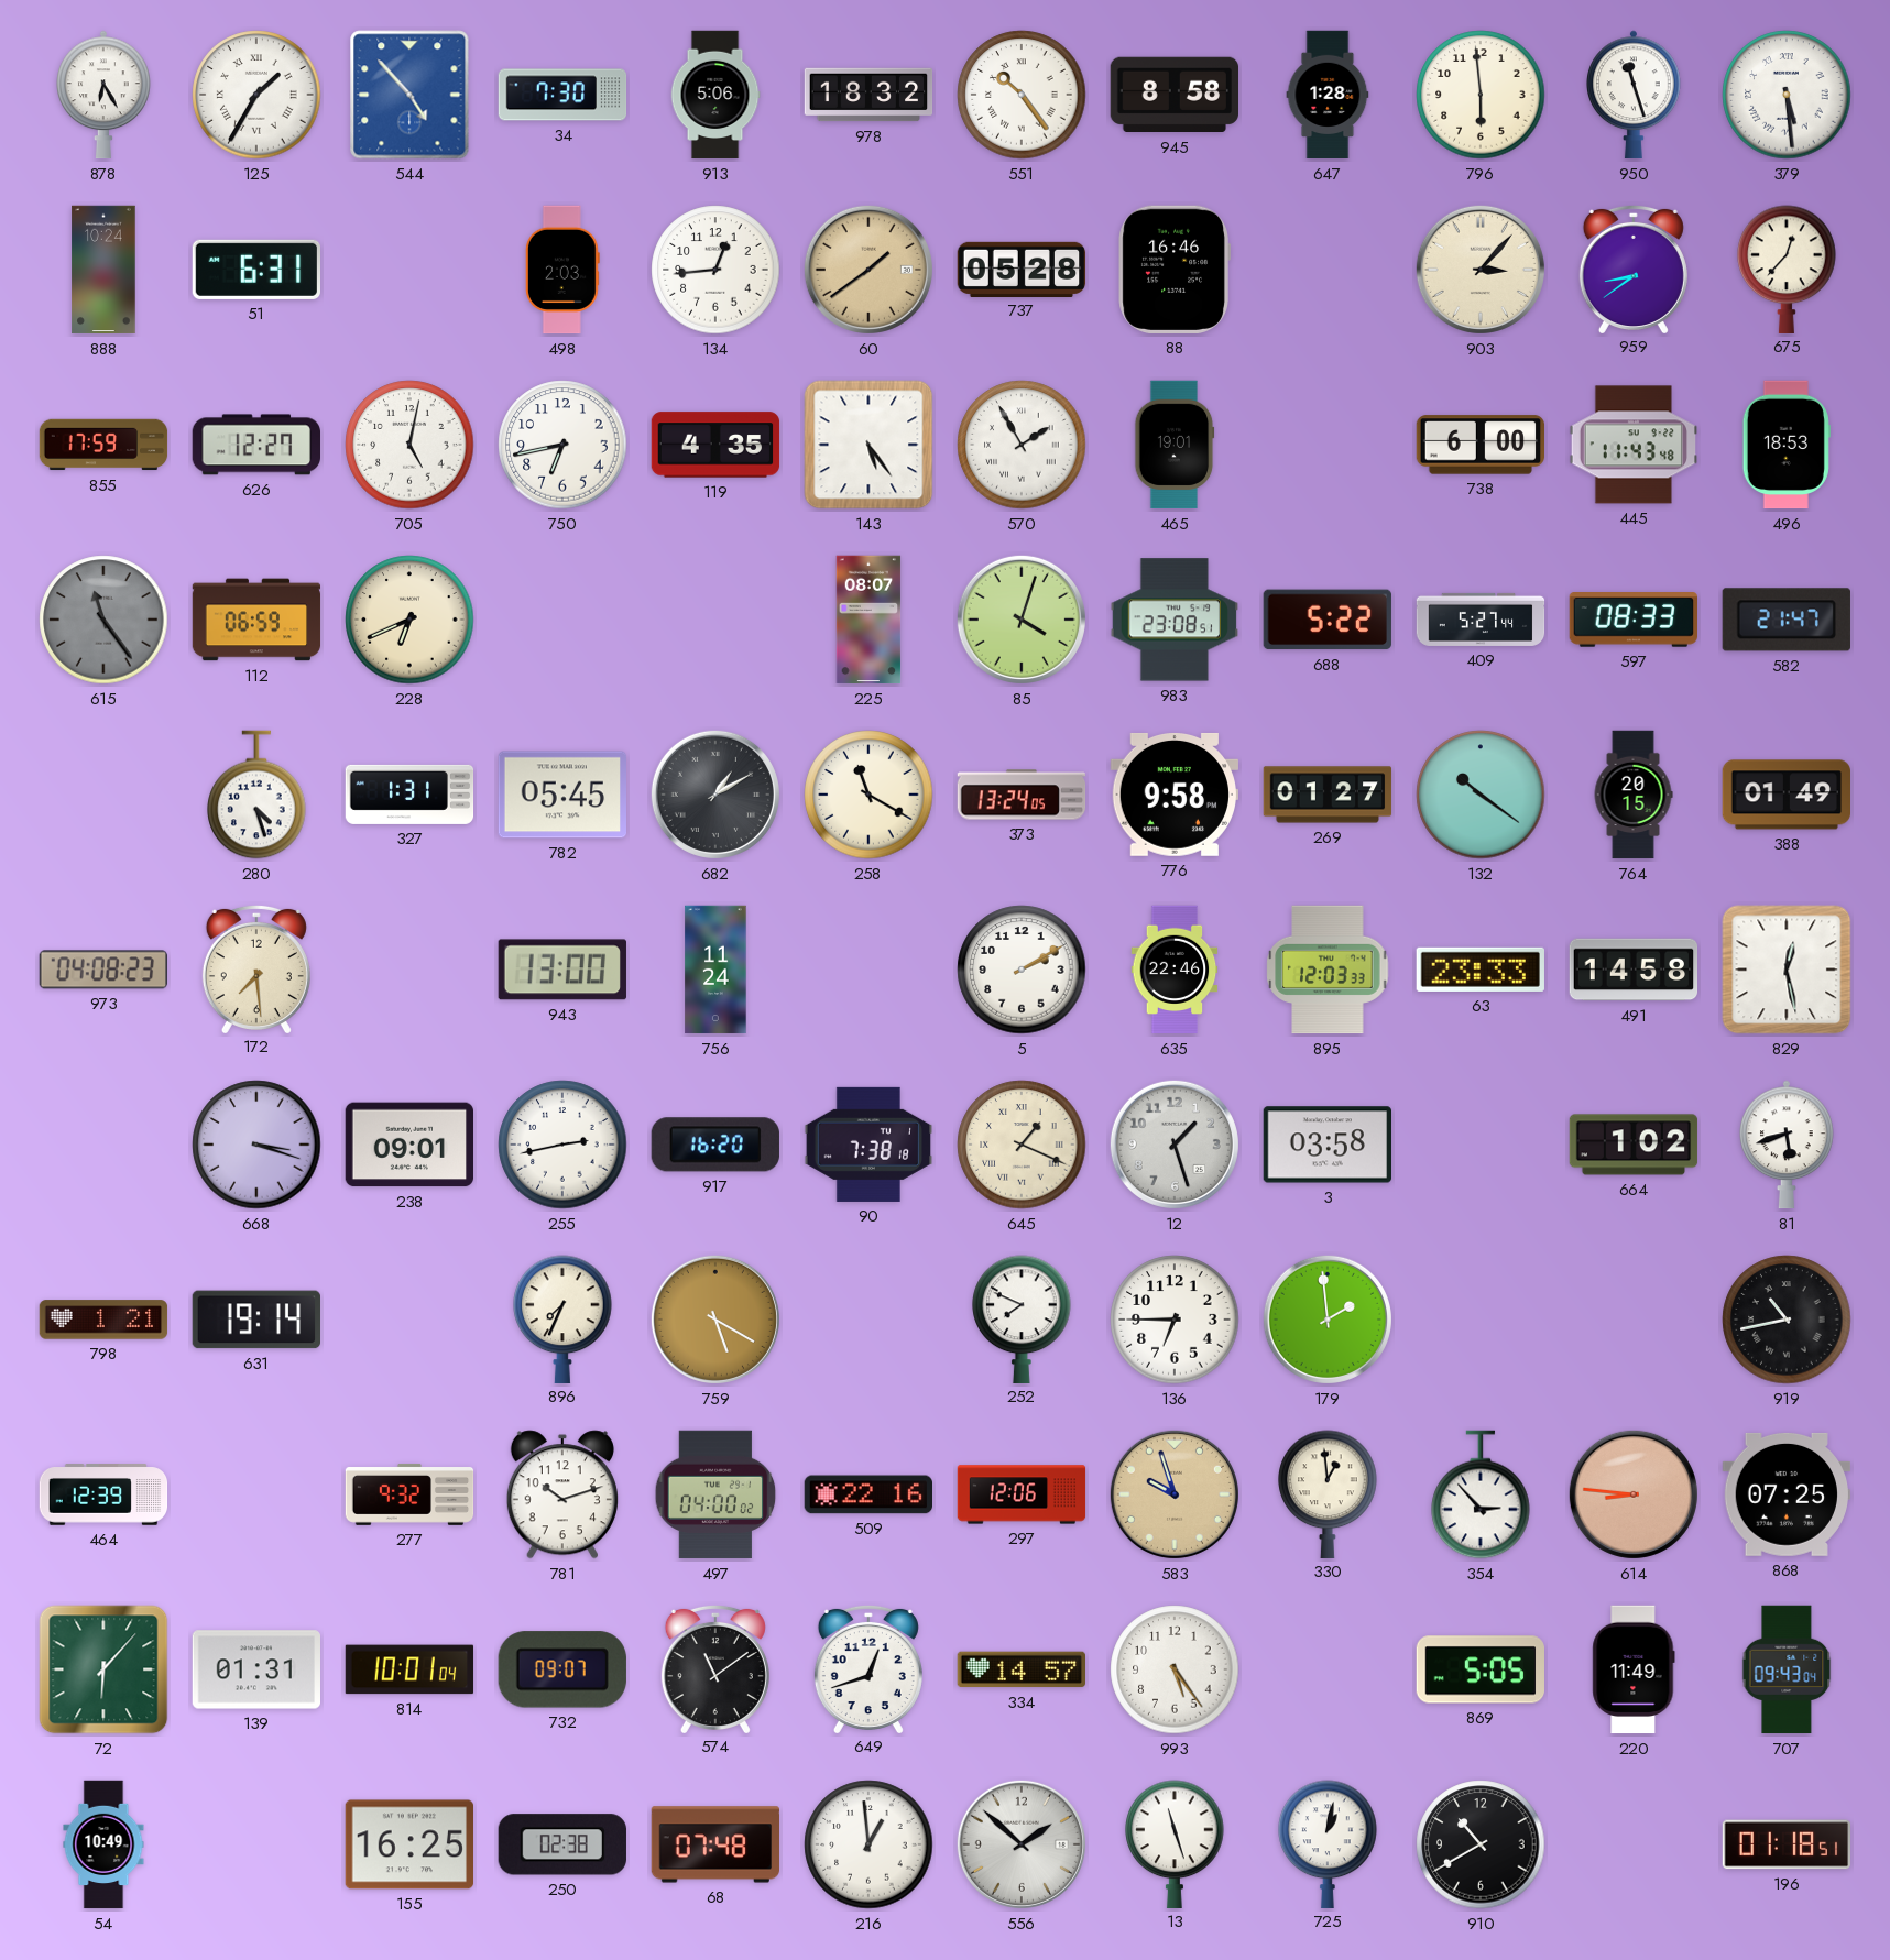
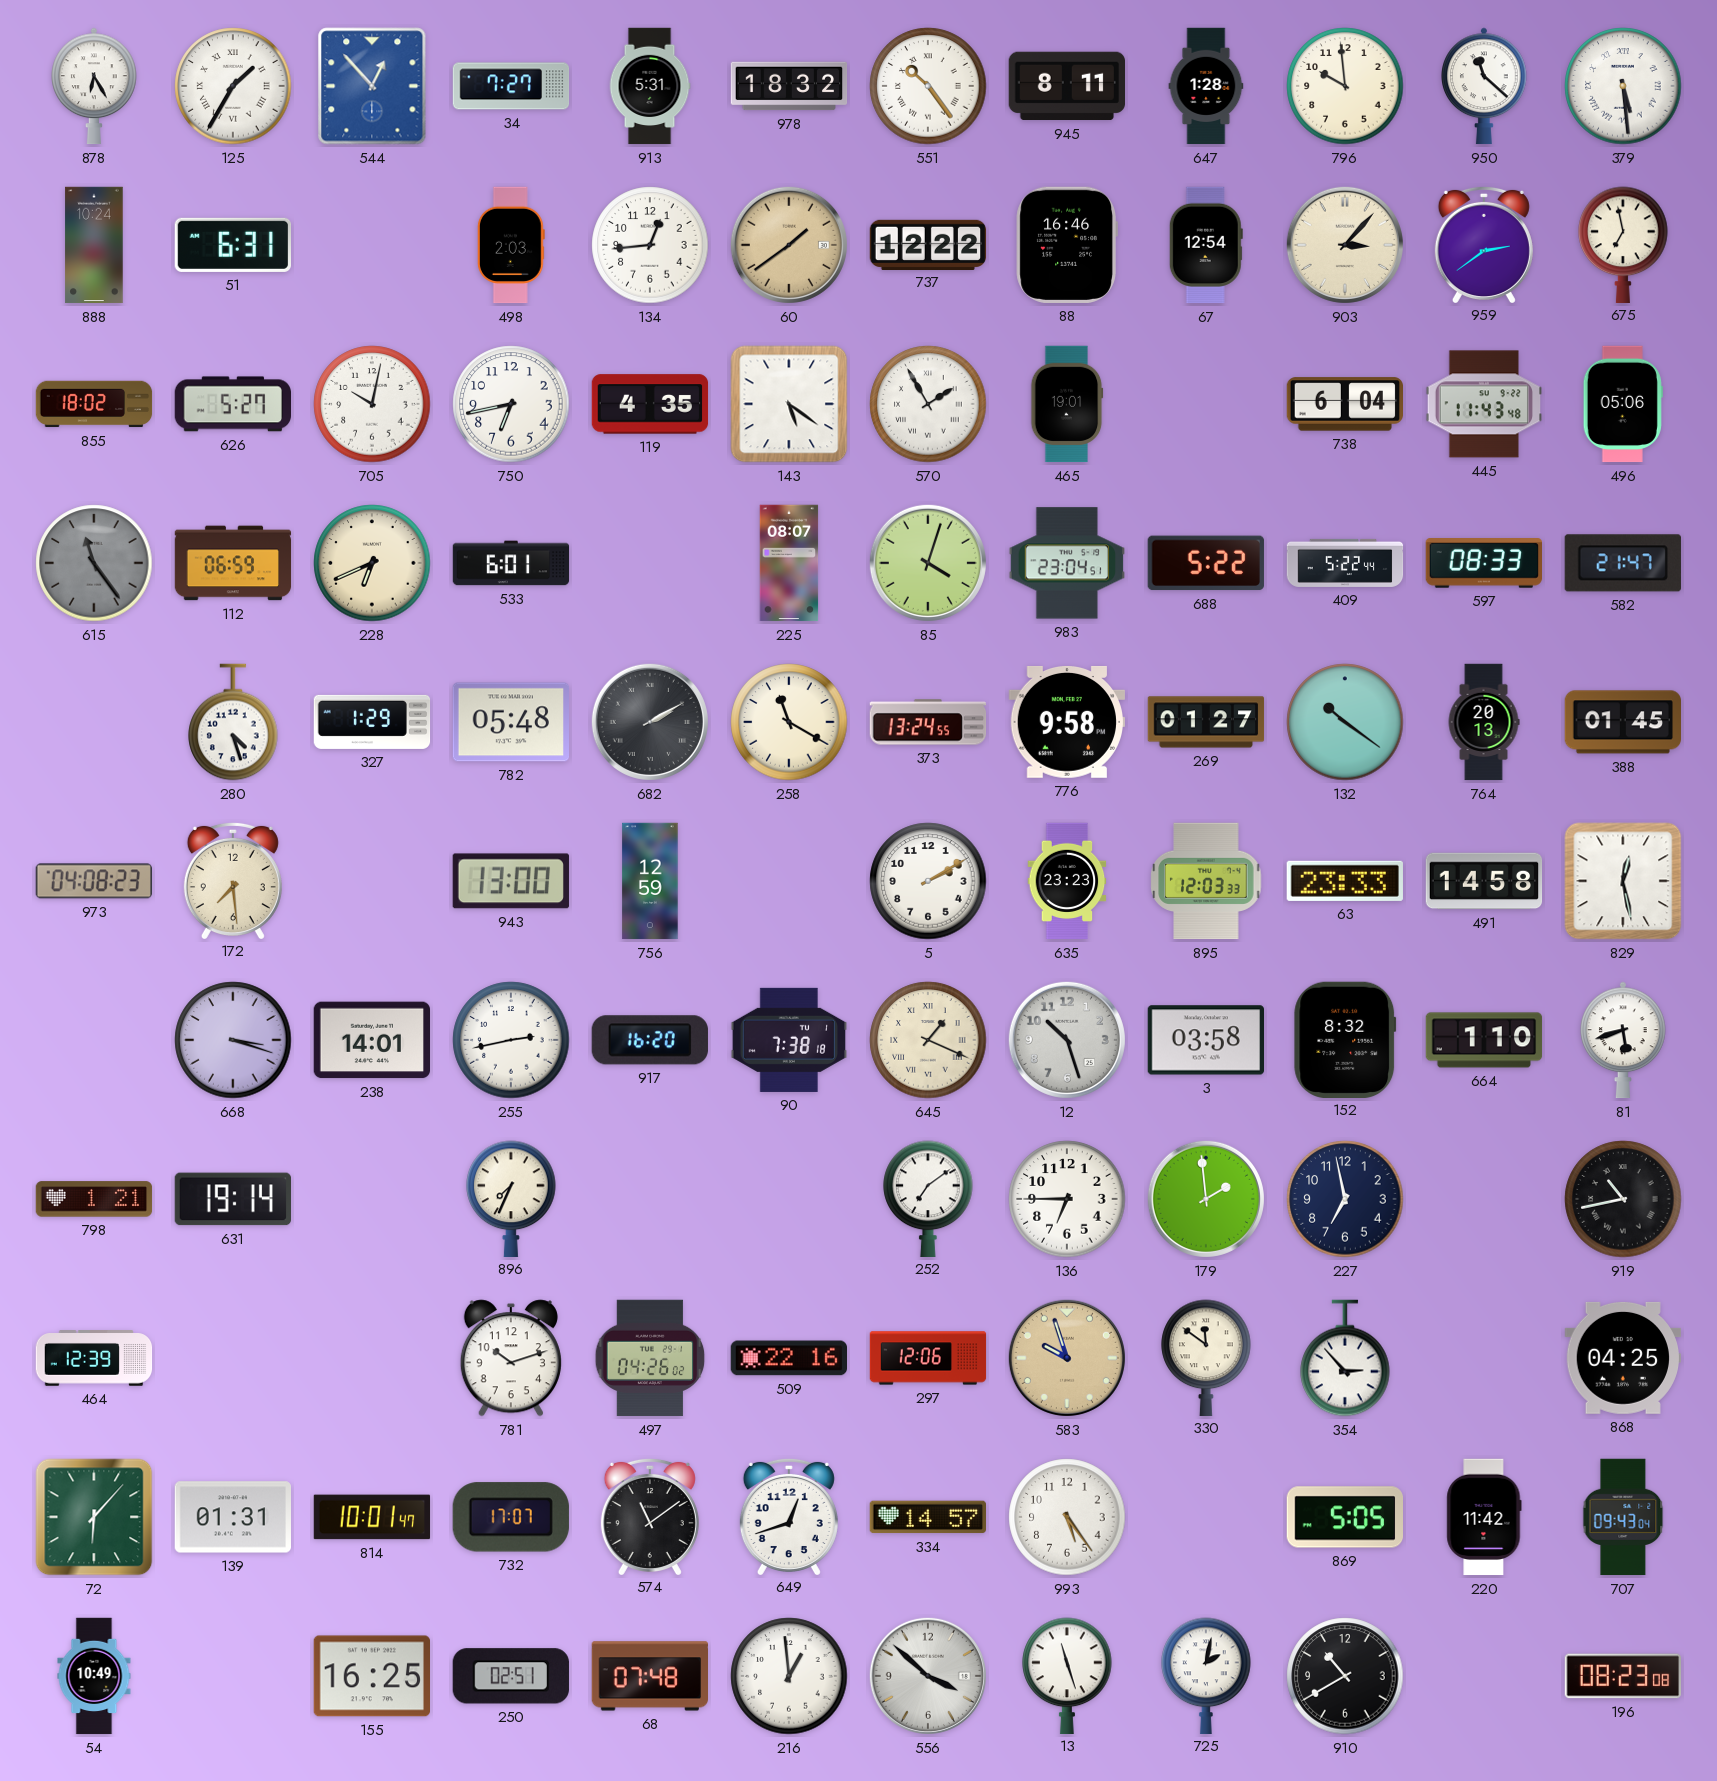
544: 4:53 -> 12:53
34: 7:30 -> 7:27
913: 5:06 -> 5:31
945: 8:58 -> 8:11
796: 5:59 -> 9:59
950: 11:27 -> 11:22
737: 05:28 -> 12:22
67: none -> 12:54
959: 8:39 -> 2:39
675: 12:37 -> 6:58
855: 17:59 -> 18:02
626: 12:27 -> 5:27
705: 5:02 -> 10:02
143: 5:24 -> 5:21
738: 6:00 -> 6:04
496: 18:53 -> 05:06
533: none -> 6:01
983: 23:08 -> 23:04
409: 5:27 -> 5:22
327: 1:31 -> 1:29
782: 05:45 -> 05:48
682: 1:10 -> 2:10
373: 13:24:05 -> 13:24:55
764: 20:15 -> 20:13
388: 01:49 -> 01:45
756: 11:24 -> 12:59
635: 22:46 -> 23:23
238: 09:01 -> 14:01
12: 1:27 -> 10:27
152: none -> 8:32
664: 1:02 -> 1:10
759: 5:20 -> none
252: 7:49 -> 7:09
227: none -> 6:58
277: 9:32 -> none
497: 04:00 -> 04:26
330: 12:59 -> 11:51
614: 8:46 -> none
868: 07:25 -> 04:25
814: 10:01:04 -> 10:01:47
732: 09:07 -> 17:07
220: 11:49 -> 11:42
250: 02:38 -> 02:51
556: 1:52 -> 3:52
725: 1:02 -> 2:02
196: 01:18 -> 08:23
